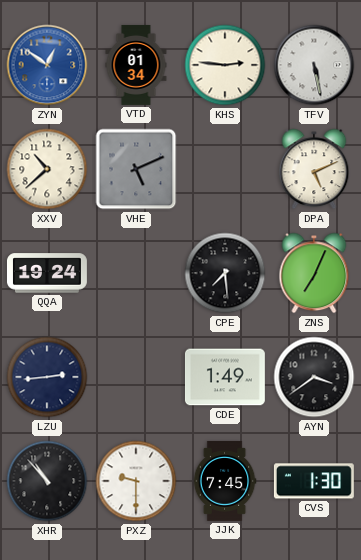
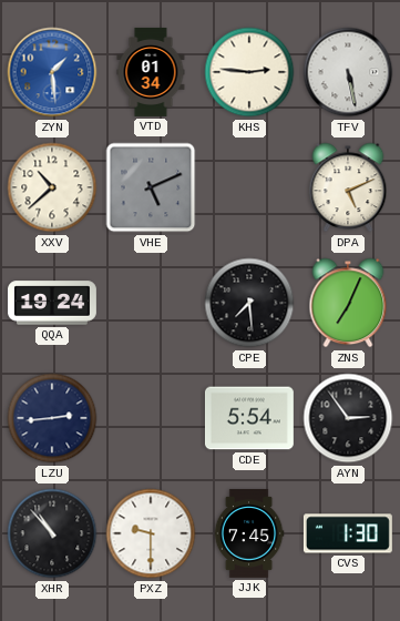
ZYN: 12:51 -> 1:29
CDE: 1:49 -> 5:54
AYN: 3:39 -> 2:54
